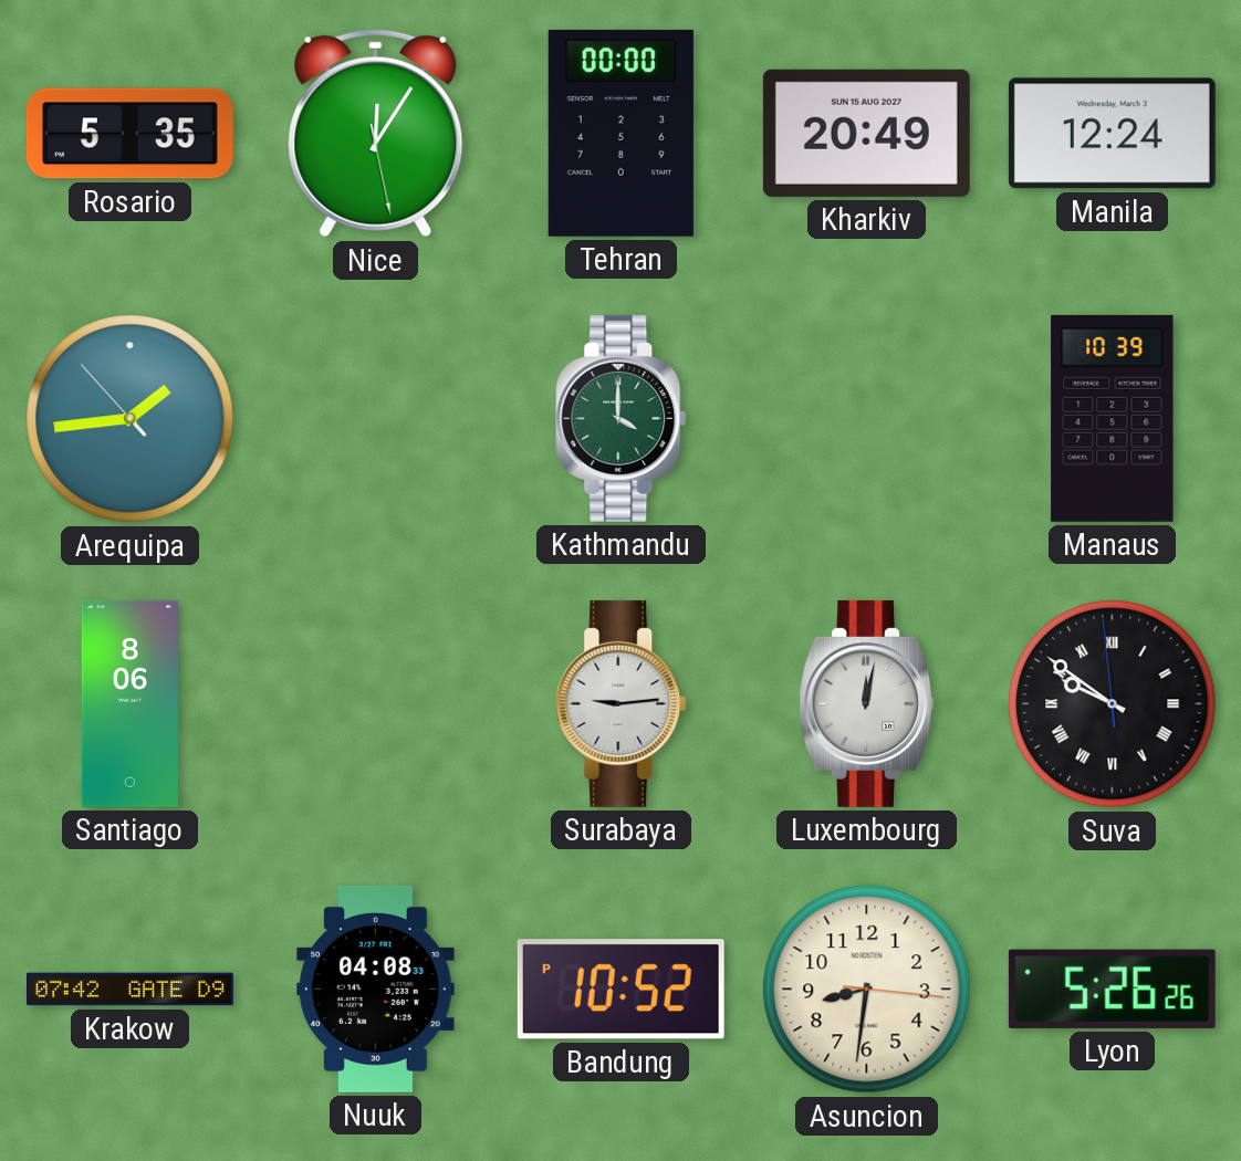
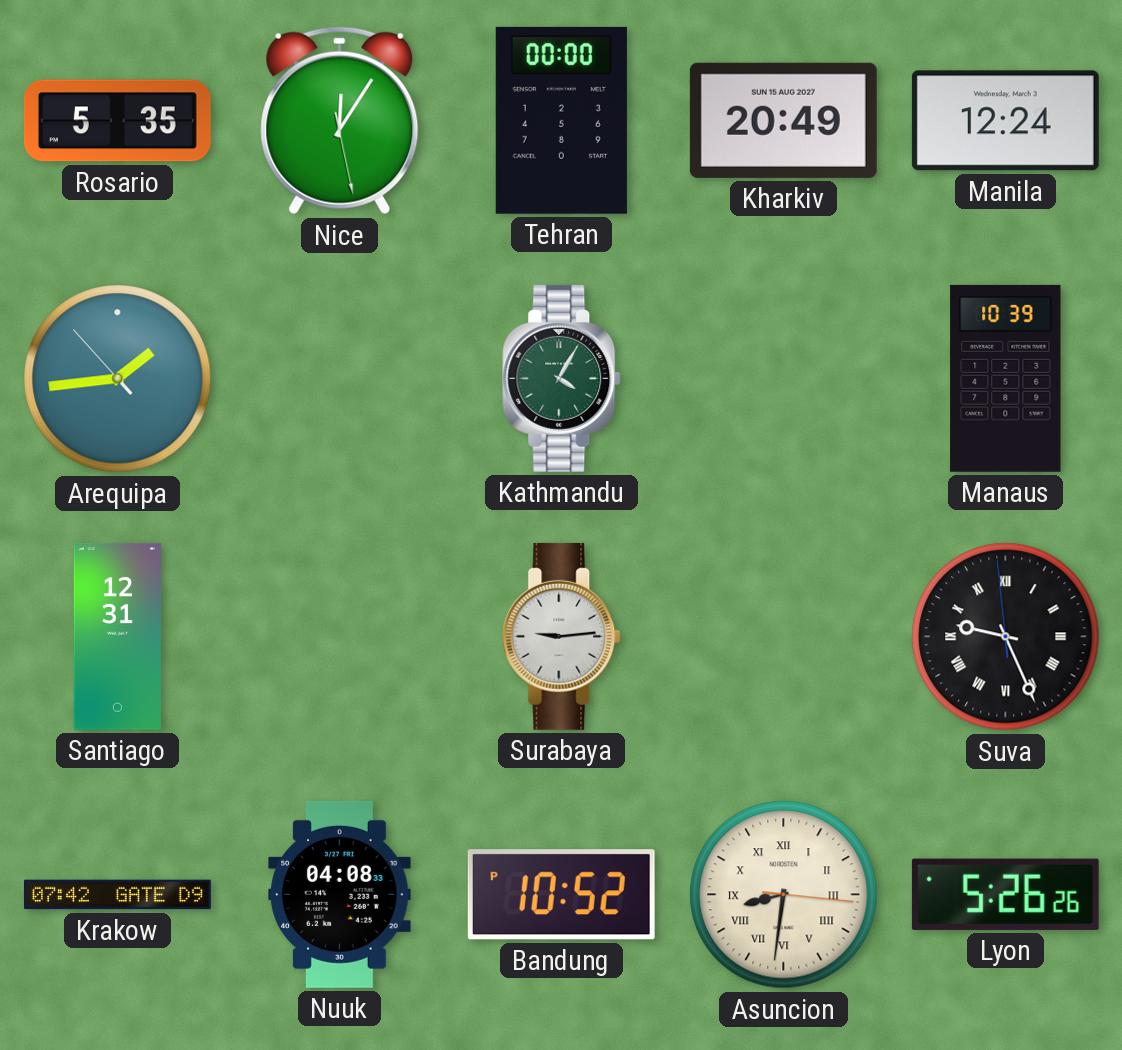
Kathmandu: 4:00 -> 4:05
Santiago: 8:06 -> 12:31
Luxembourg: 12:02 -> none
Suva: 9:50 -> 9:25
Asuncion numerals: Arabic -> Roman
